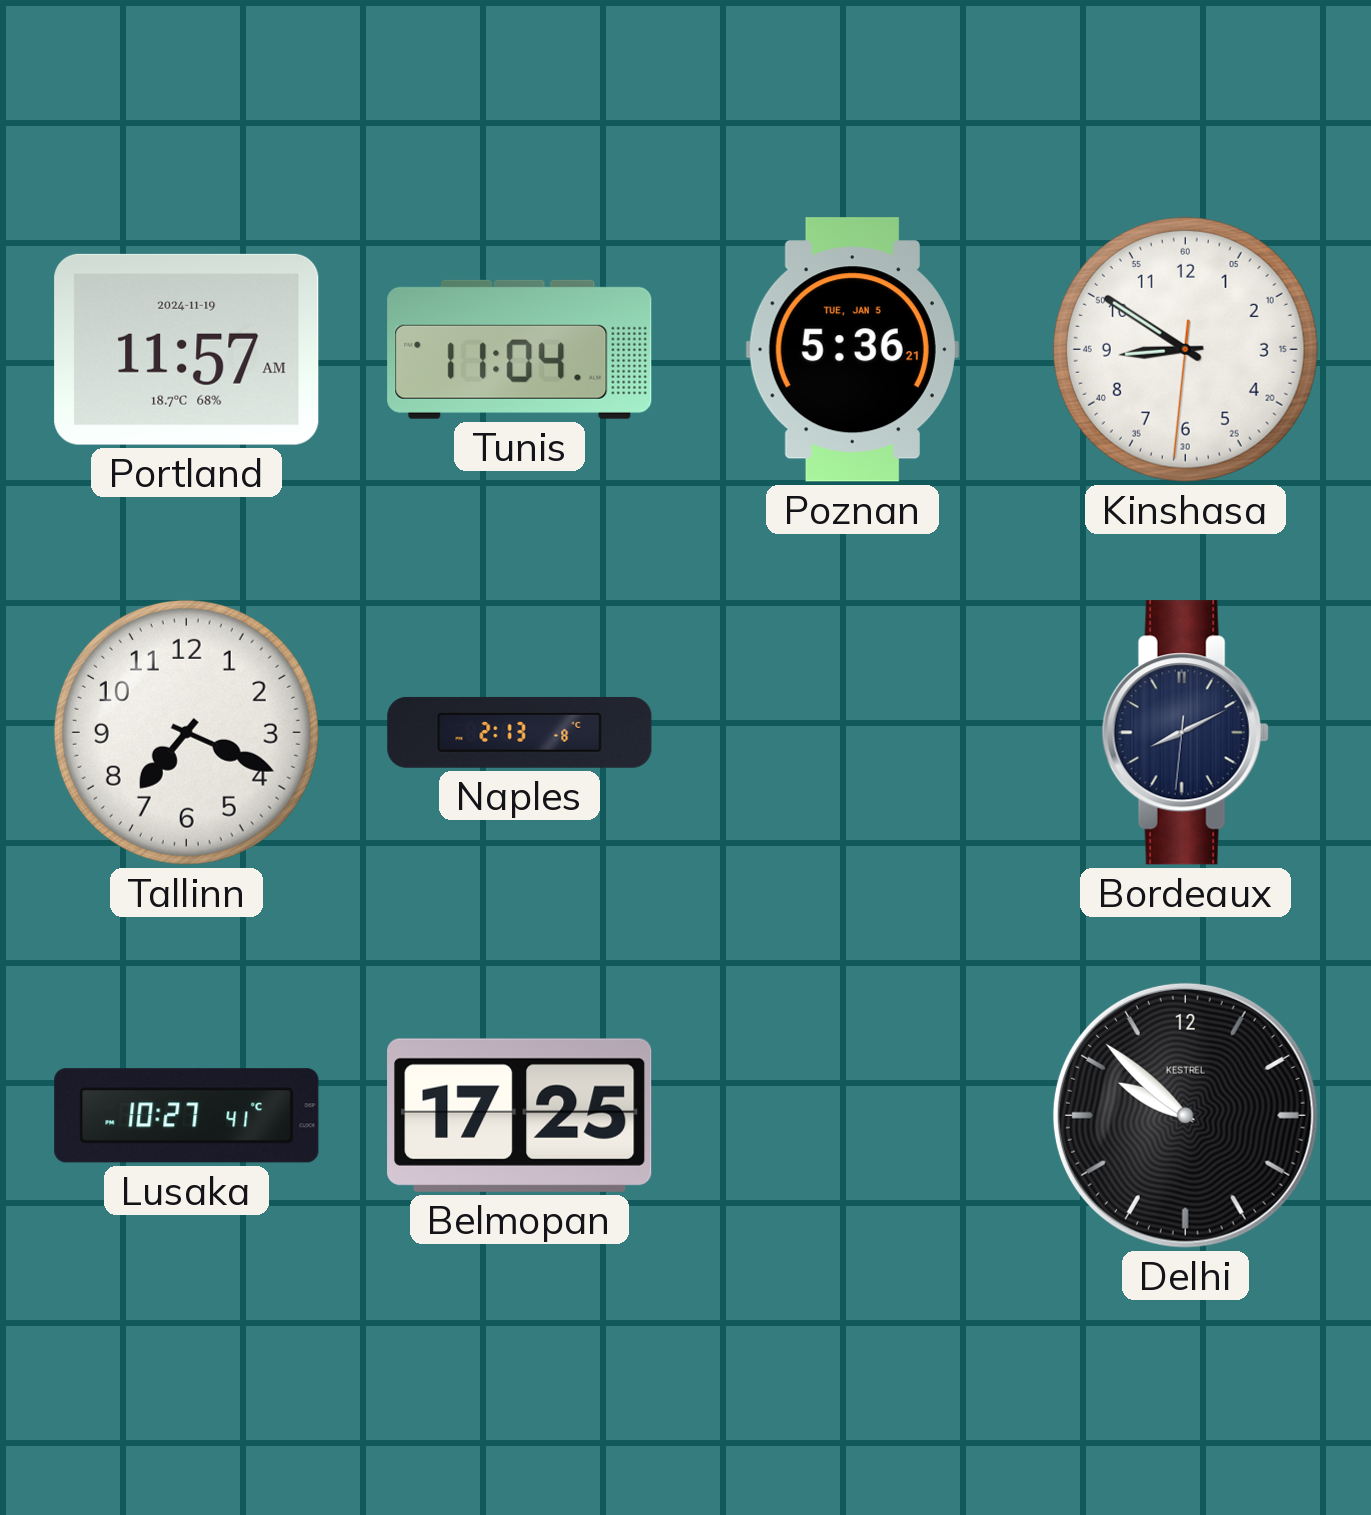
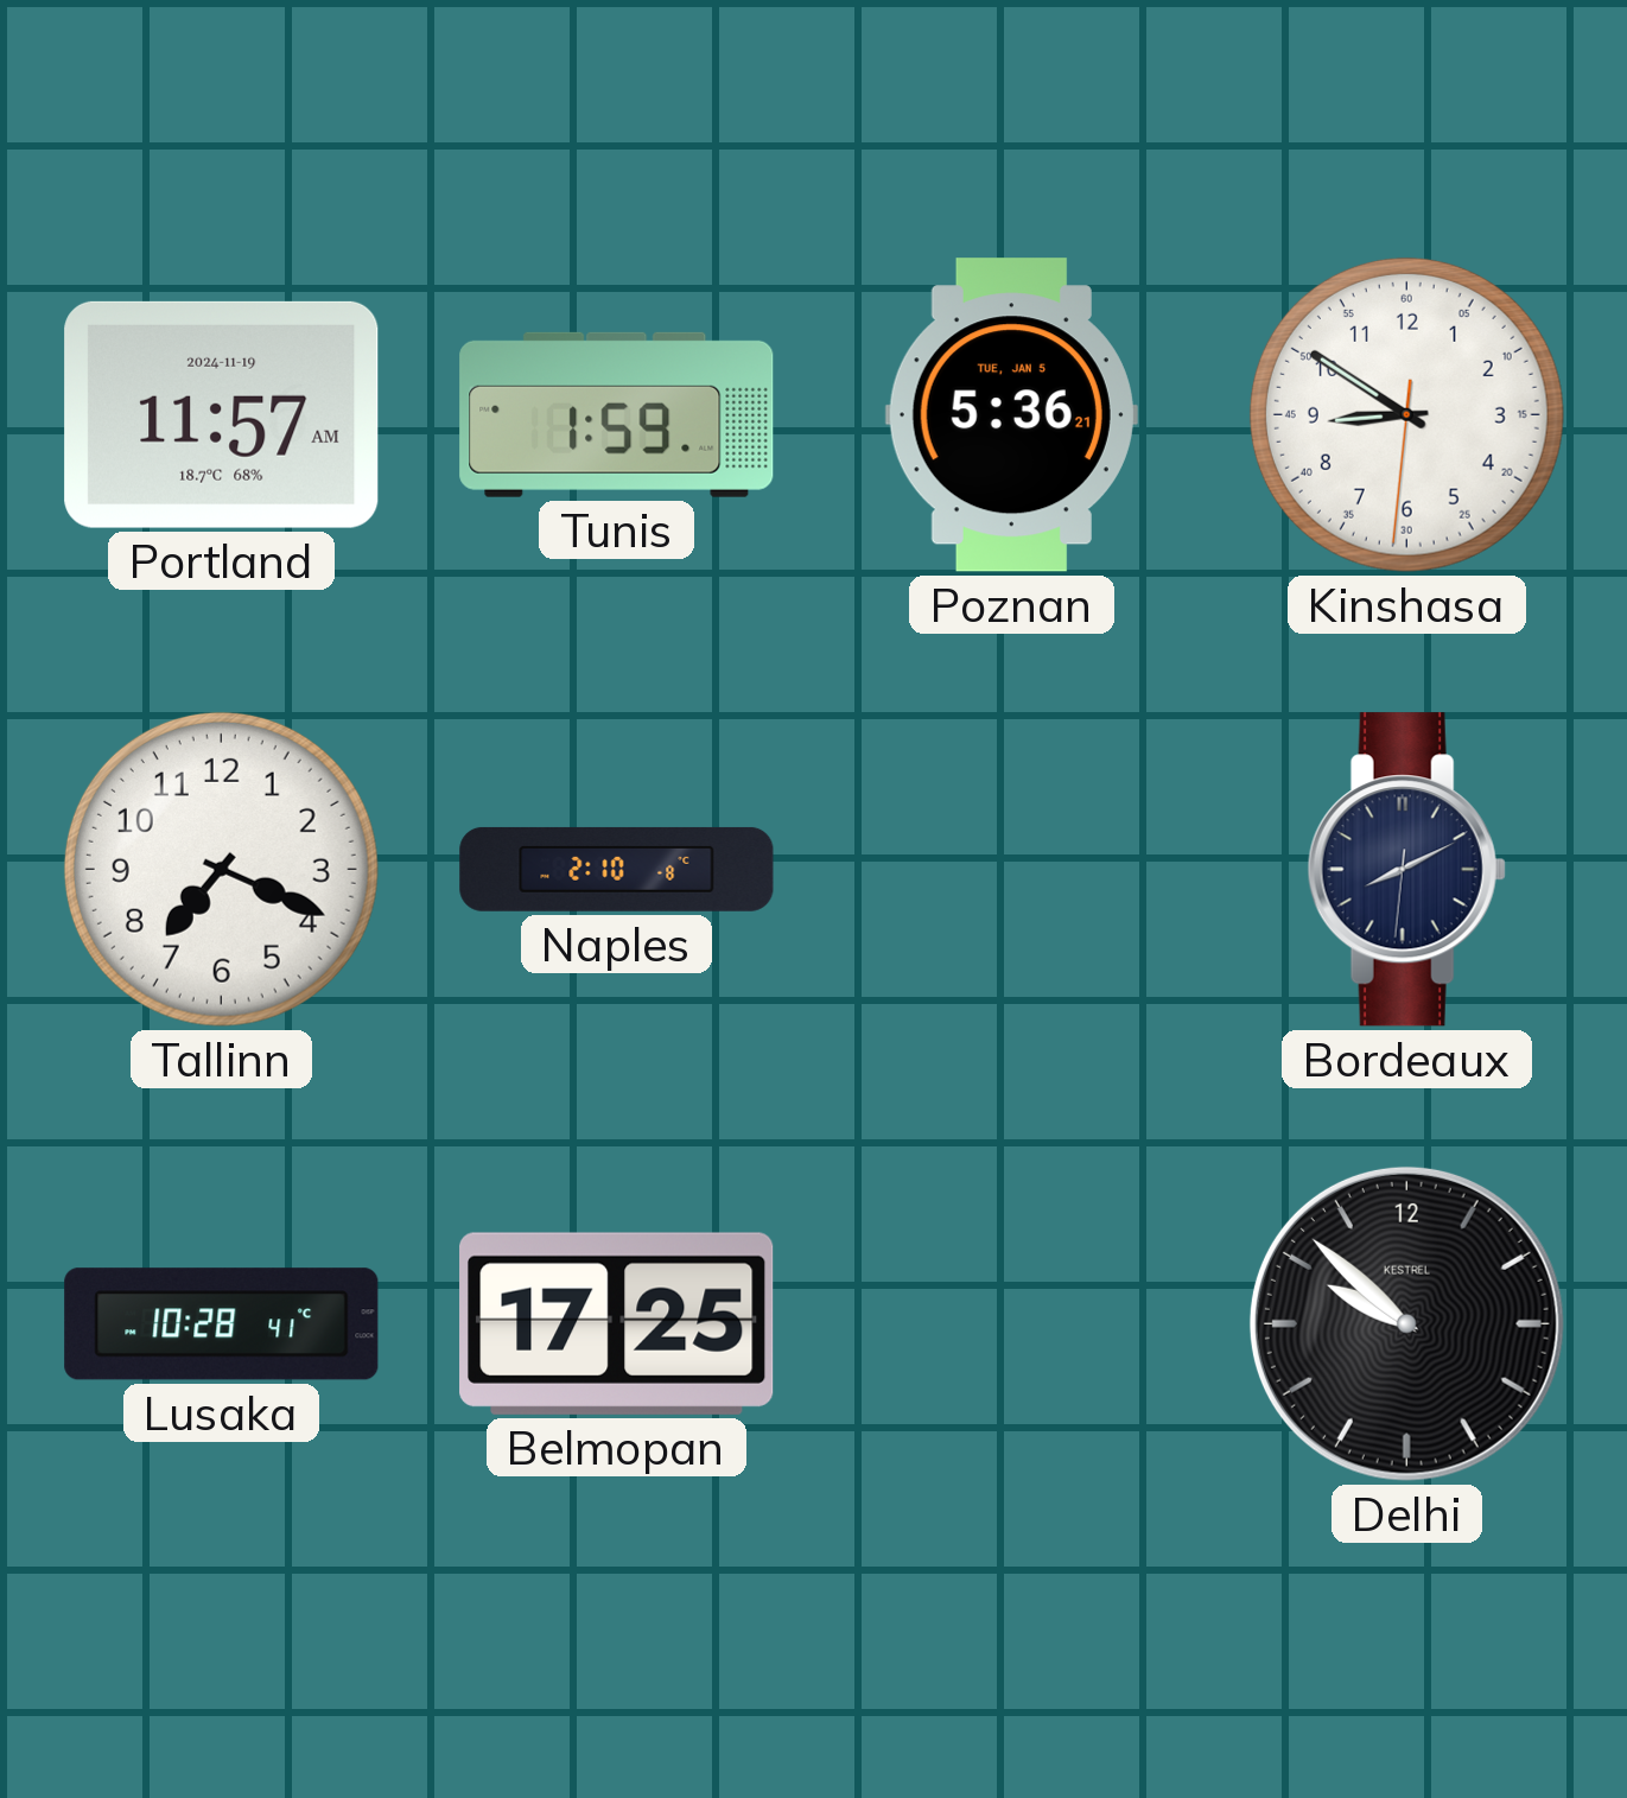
Tunis: 11:04 -> 1:59
Naples: 2:13 -> 2:10
Lusaka: 10:27 -> 10:28
